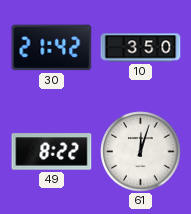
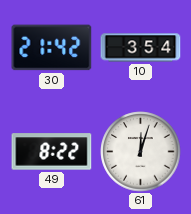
10: 3:50 -> 3:54
